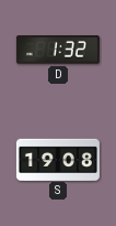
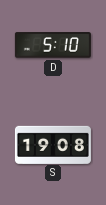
D: 1:32 -> 5:10
